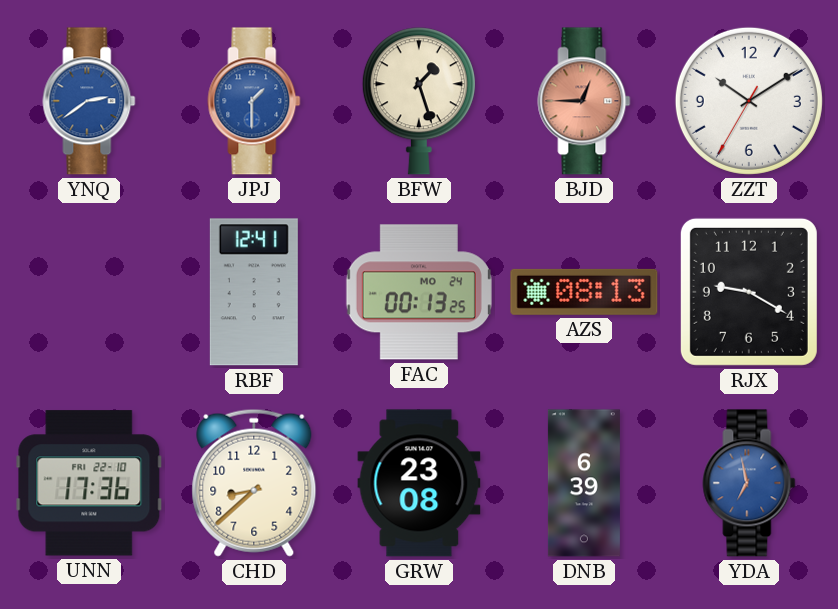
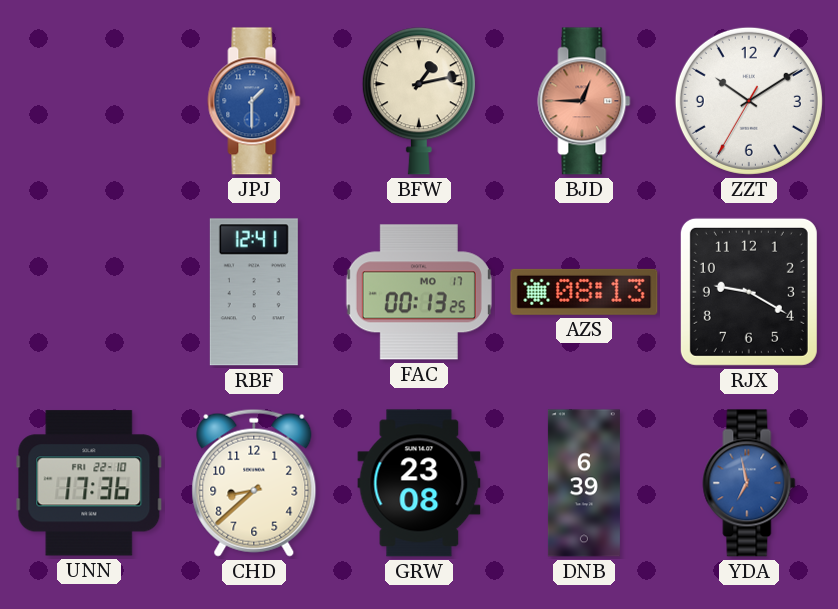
YNQ: 2:39 -> none
BFW: 1:27 -> 1:13
FAC date: MO 24 -> MO 17
